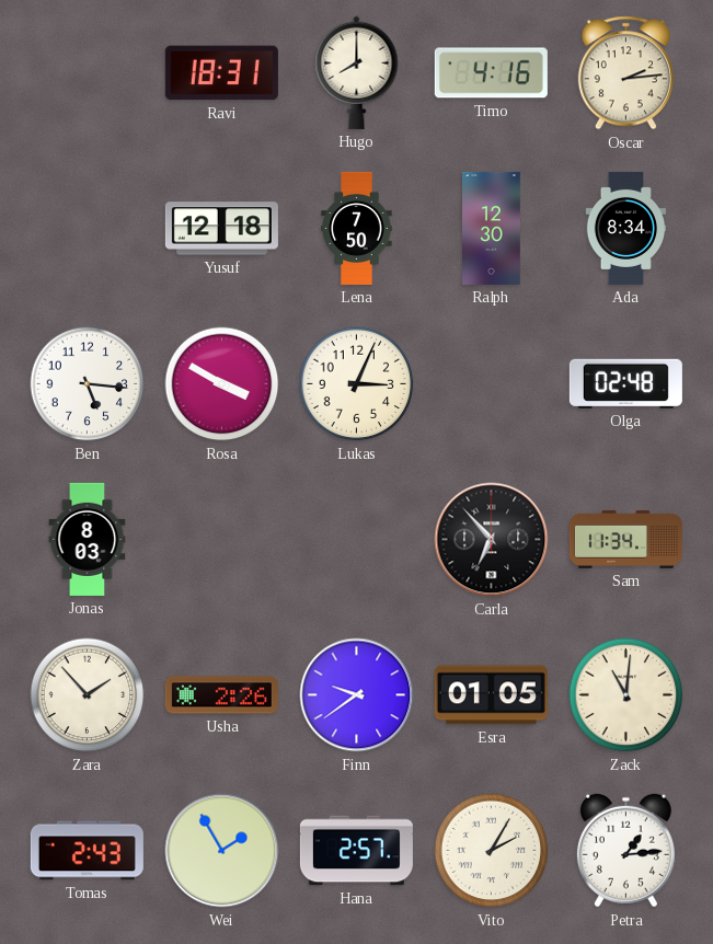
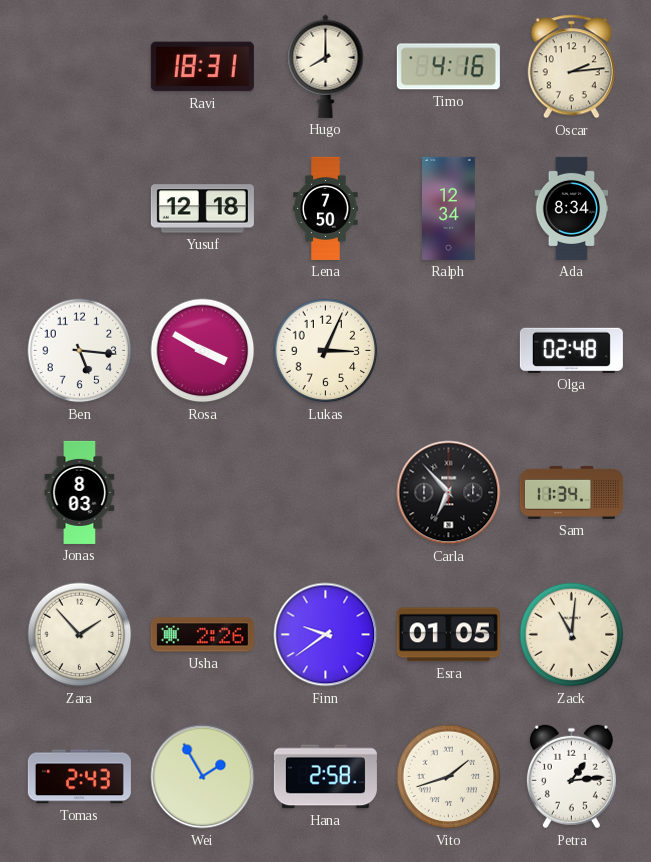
Ralph: 12:30 -> 12:34
Hana: 2:57 -> 2:58
Vito: 2:05 -> 1:42
